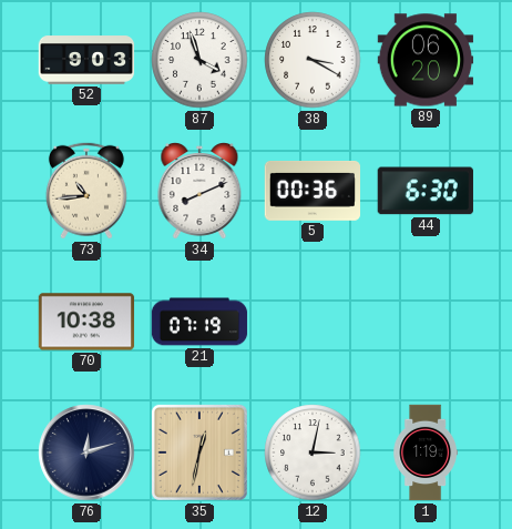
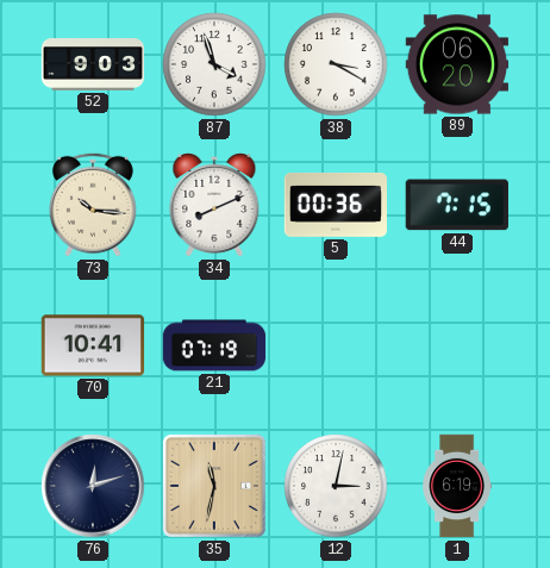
73: 10:44 -> 10:16
44: 6:30 -> 7:15
70: 10:38 -> 10:41
35: 12:32 -> 11:32
1: 1:19 -> 6:19
